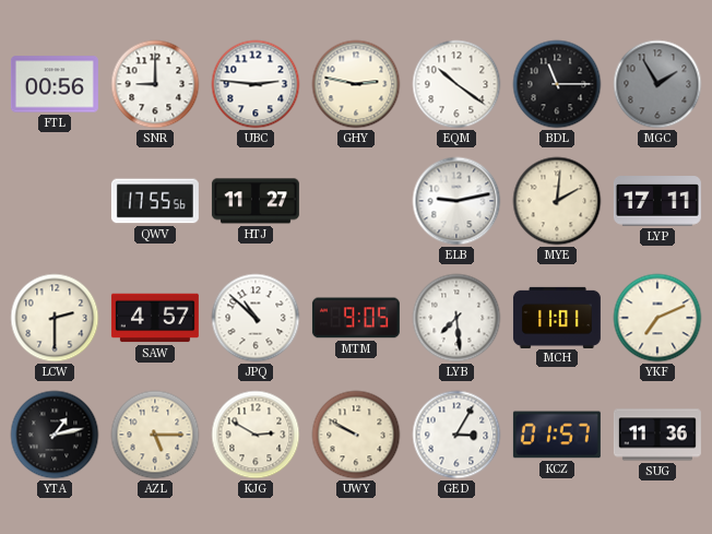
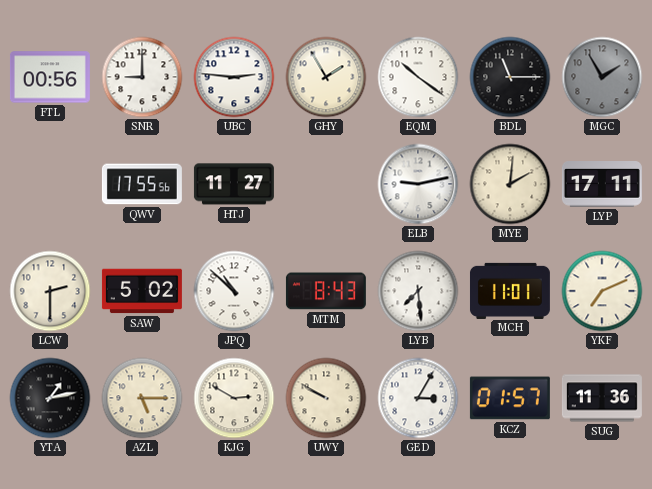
GHY: 2:47 -> 1:55
SAW: 4:57 -> 5:02
MTM: 9:05 -> 8:43
